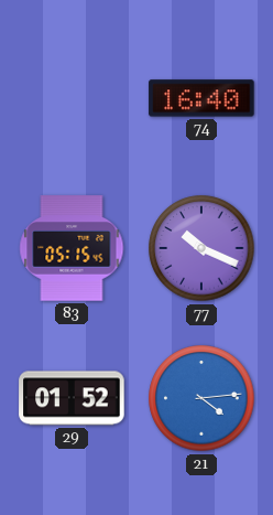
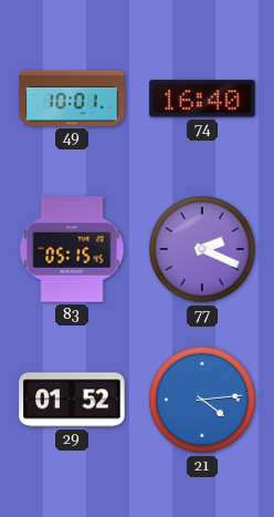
49: none -> 10:01
77: 10:19 -> 2:19
